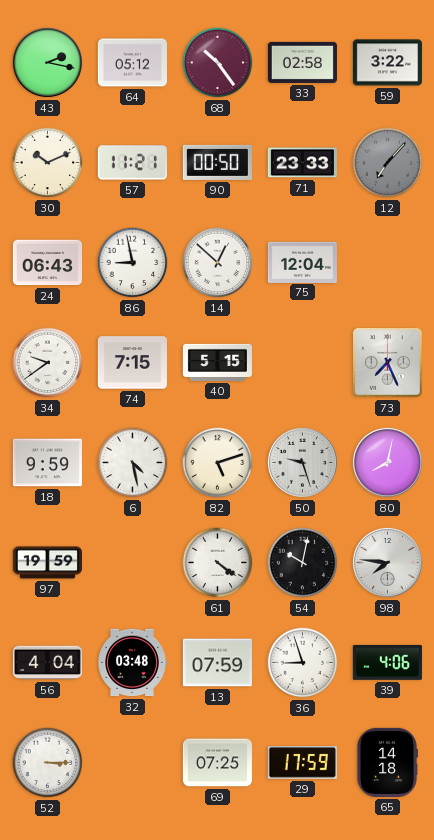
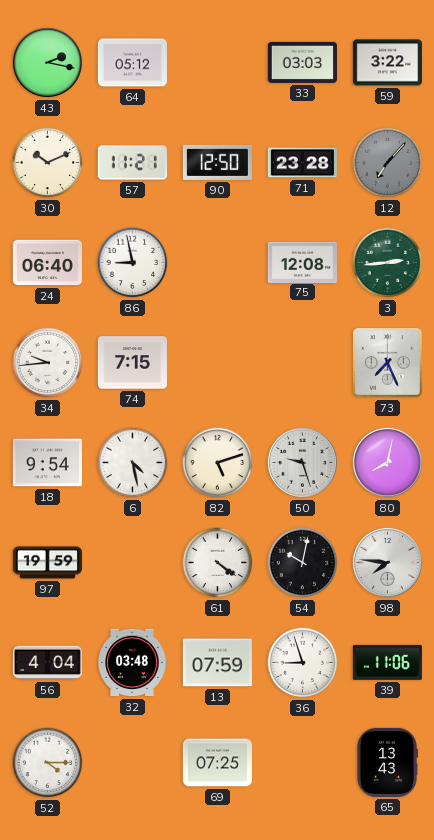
68: 10:24 -> none
33: 02:58 -> 03:03
90: 00:50 -> 12:50
71: 23:33 -> 23:28
24: 06:43 -> 06:40
14: 12:52 -> none
75: 12:04 -> 12:08
3: none -> 2:44
34: 9:39 -> 9:44
40: 5:15 -> none
18: 9:59 -> 9:54
39: 4:06 -> 11:06
52: 3:15 -> 4:15
29: 17:59 -> none
65: 14:18 -> 13:43
